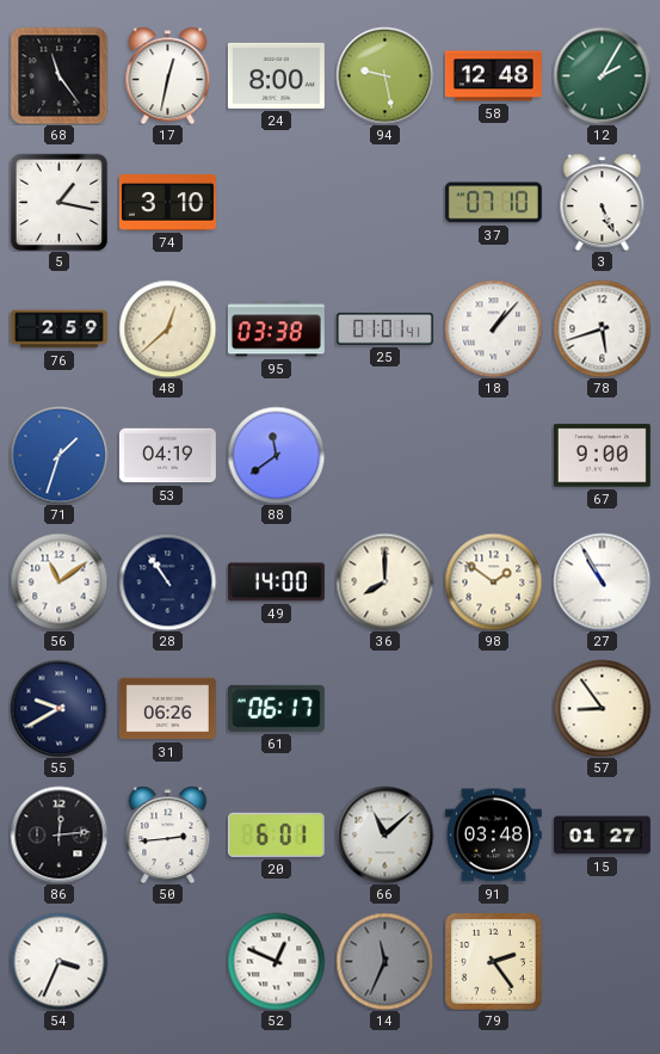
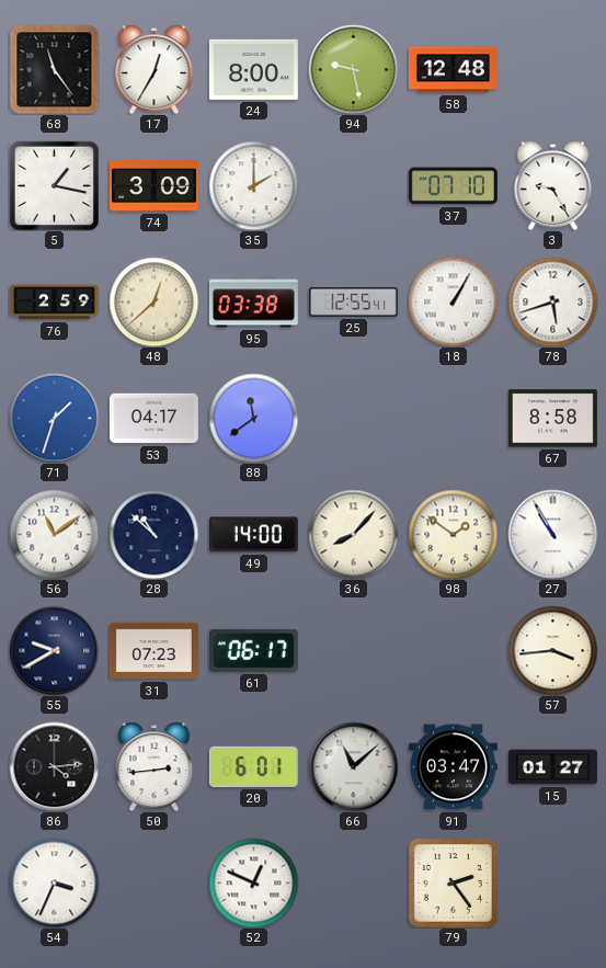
17: 12:32 -> 12:35
12: 2:05 -> none
74: 3:10 -> 3:09
35: none -> 2:00
3: 5:26 -> 9:25
25: 01:01 -> 12:55
18: 1:07 -> 1:05
53: 04:19 -> 04:17
67: 9:00 -> 8:58
28: 10:54 -> 10:52
36: 8:00 -> 8:07
31: 06:26 -> 07:23
57: 8:54 -> 3:44
86: 12:14 -> 4:14
91: 03:48 -> 03:47
14: 11:34 -> none
